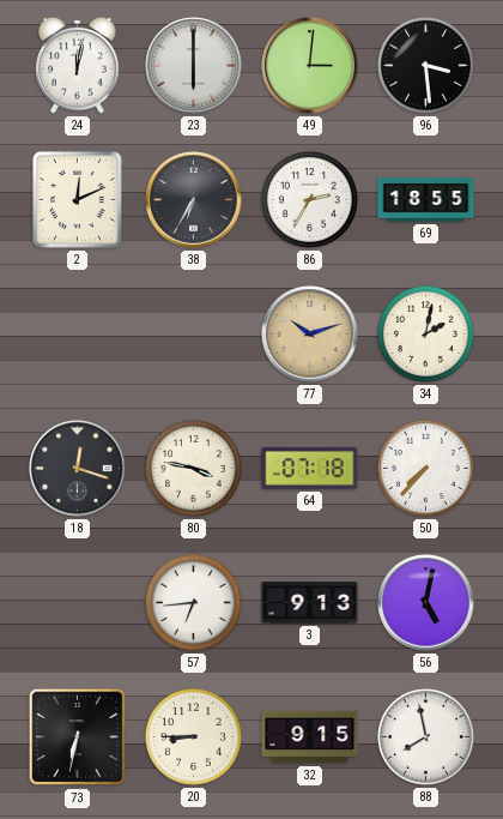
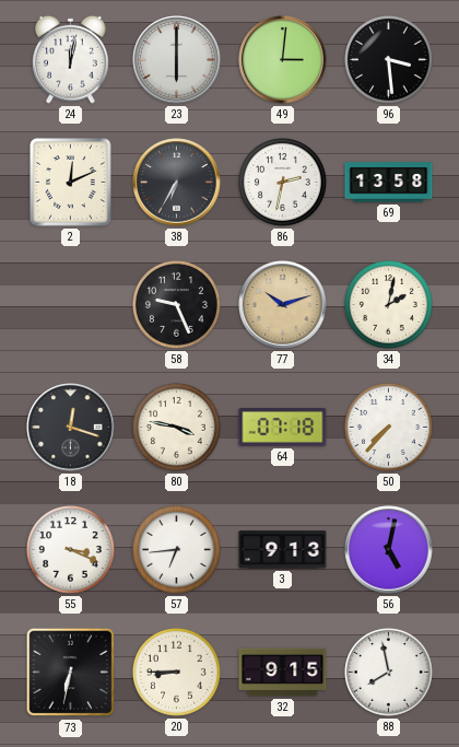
86: 2:35 -> 2:32
69: 18:55 -> 13:58
58: none -> 9:26
55: none -> 3:19
